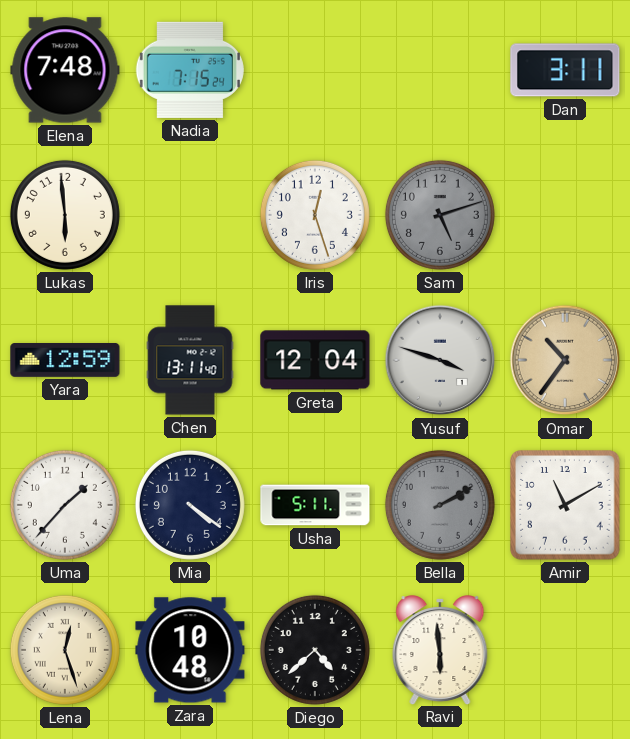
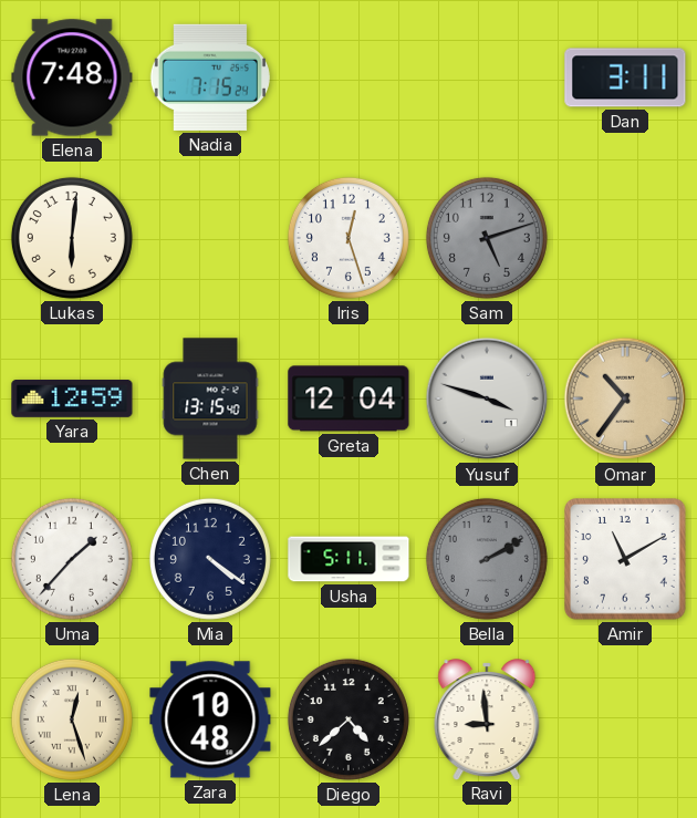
Lukas: 5:59 -> 6:01
Chen: 13:11 -> 13:15
Ravi: 5:59 -> 8:59
